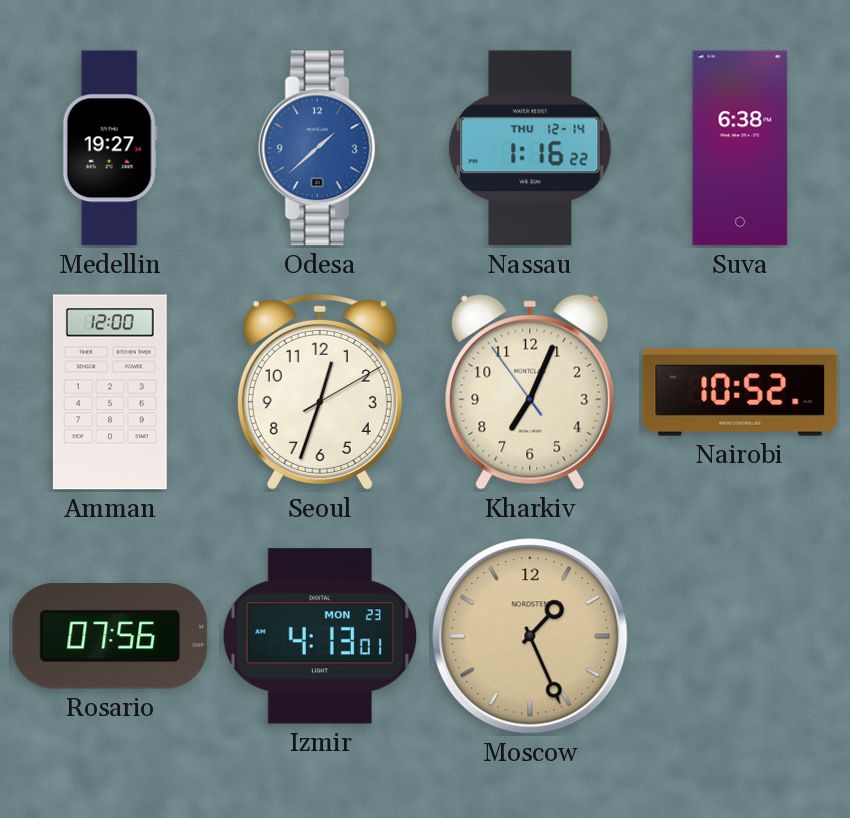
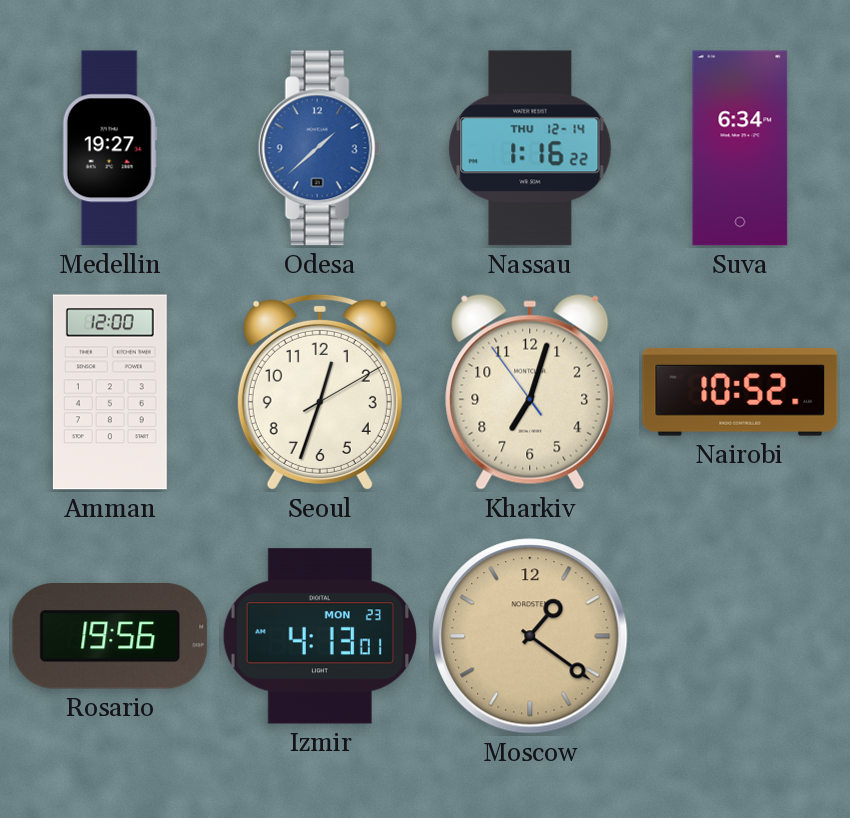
Suva: 6:38 -> 6:34
Kharkiv: 7:03 -> 7:02
Rosario: 07:56 -> 19:56
Moscow: 1:26 -> 1:21
